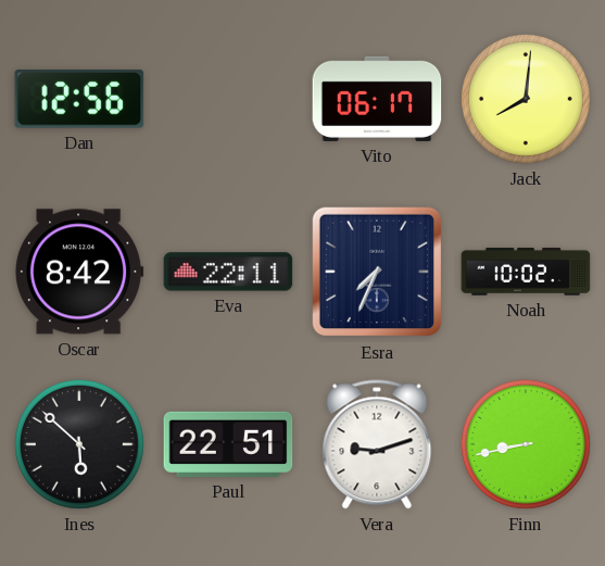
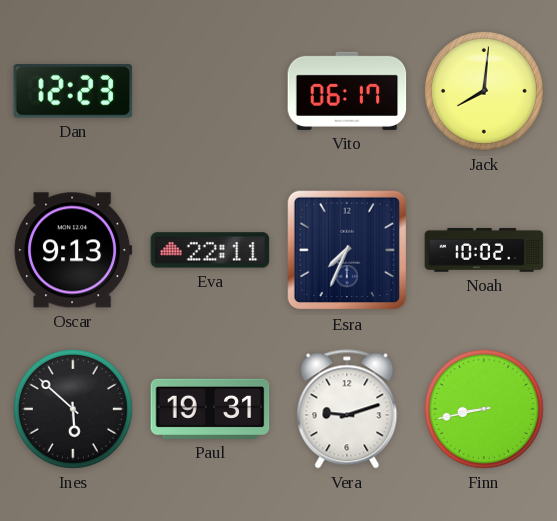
Dan: 12:56 -> 12:23
Oscar: 8:42 -> 9:13
Paul: 22:51 -> 19:31
